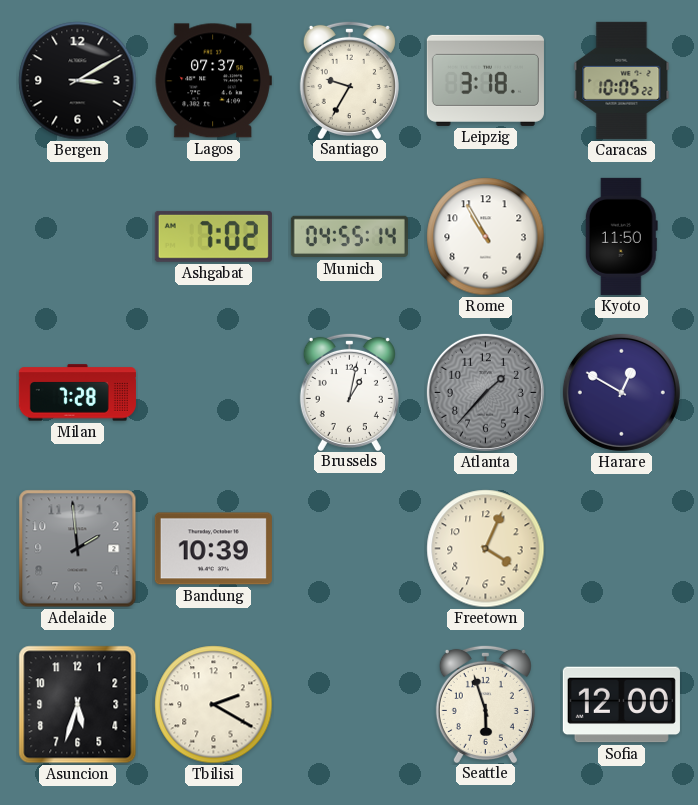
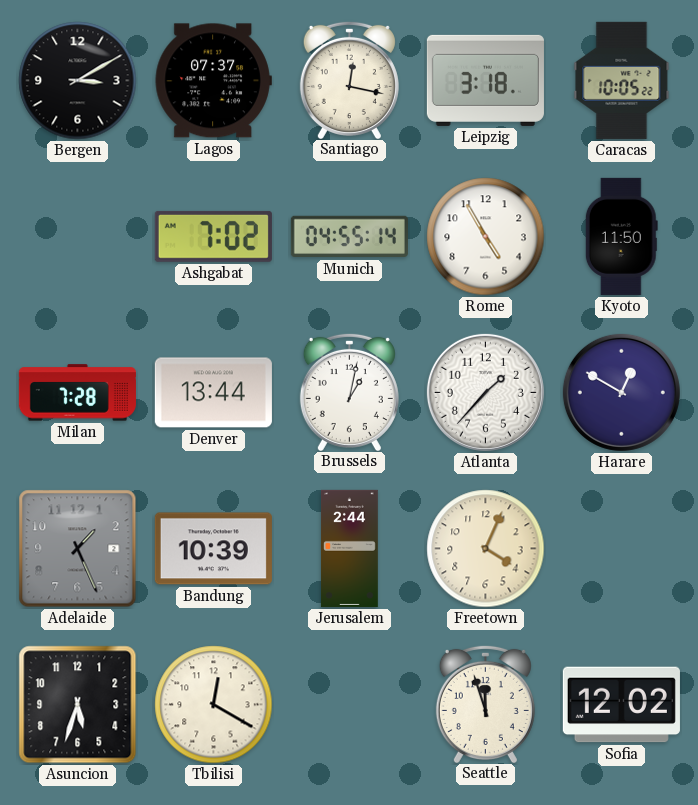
Santiago: 9:35 -> 12:17
Rome: 10:55 -> 4:55
Denver: none -> 13:44
Atlanta dial: grey -> white
Adelaide: 1:59 -> 1:26
Jerusalem: none -> 2:44
Tbilisi: 2:20 -> 12:20
Seattle: 5:57 -> 11:57
Sofia: 12:00 -> 12:02
